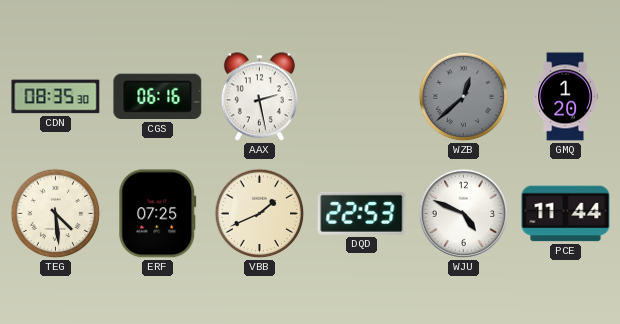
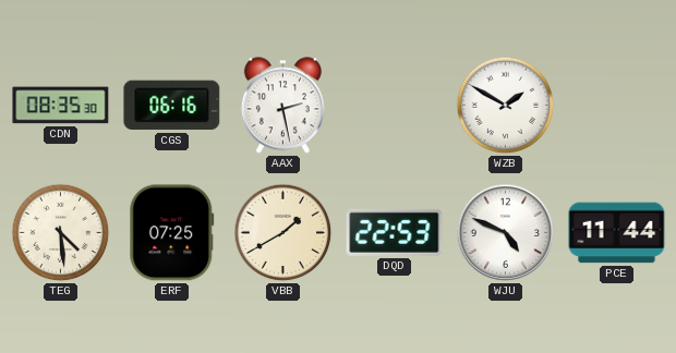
WZB: 12:38 -> 1:50
WZB dial: grey -> white
GMQ: 1:20 -> none
VBB: 1:41 -> 1:40
